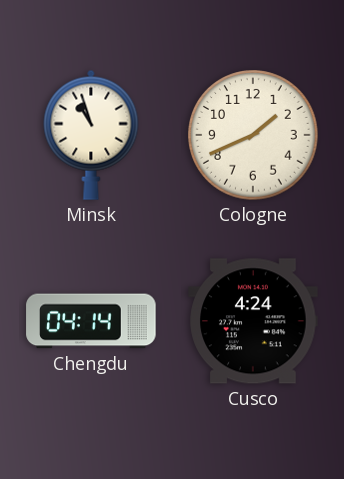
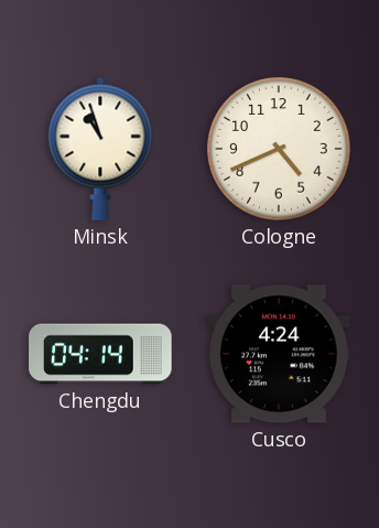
Cologne: 1:41 -> 4:41
